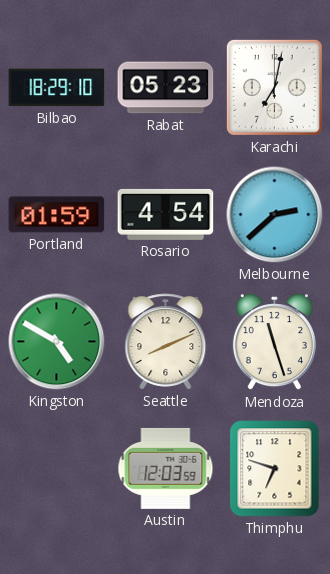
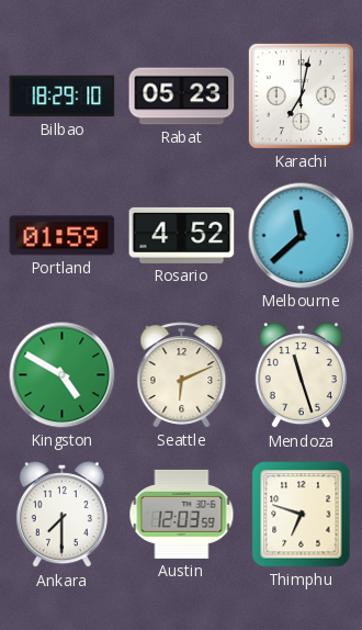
Rosario: 4:54 -> 4:52
Melbourne: 2:38 -> 11:38
Seattle: 8:11 -> 6:11
Ankara: none -> 7:30
